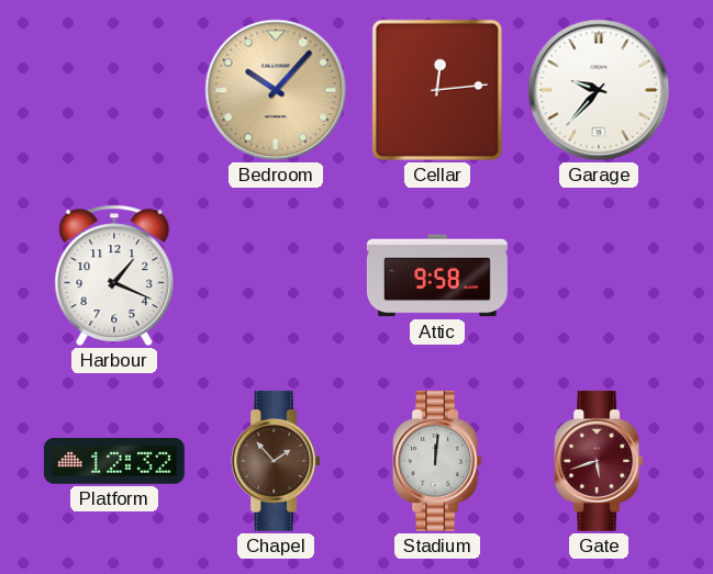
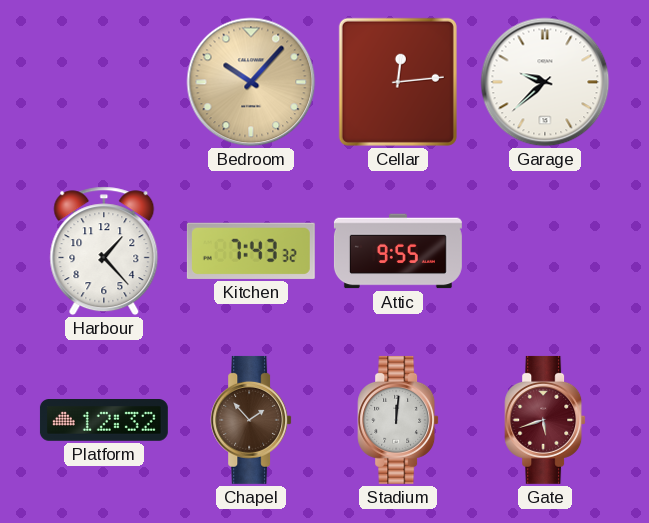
Garage: 9:37 -> 9:38
Harbour: 1:19 -> 1:23
Kitchen: none -> 7:43
Attic: 9:58 -> 9:55
